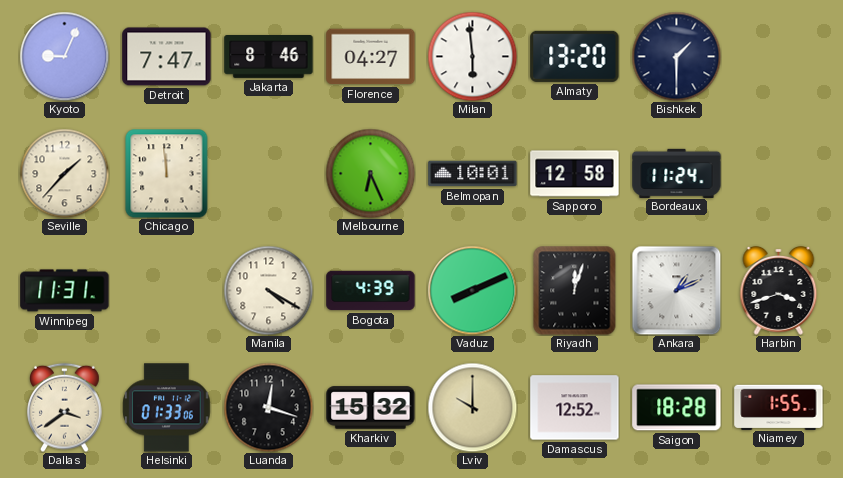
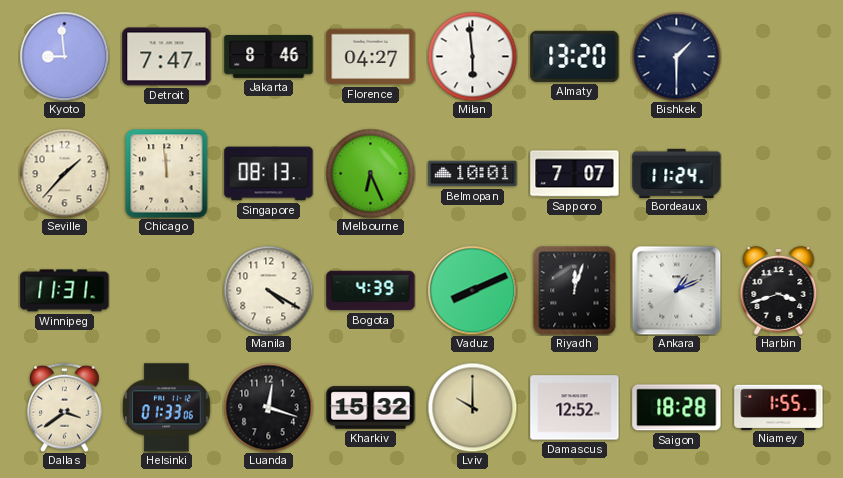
Kyoto: 9:04 -> 8:59
Singapore: none -> 08:13
Sapporo: 12:58 -> 7:07
